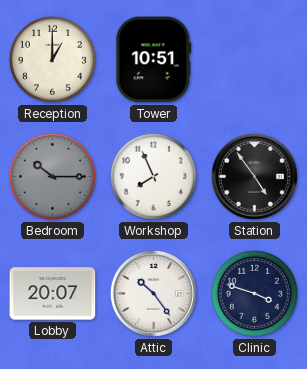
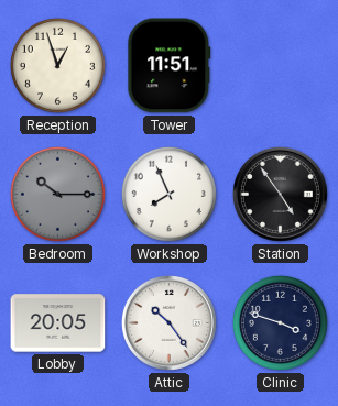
Reception: 1:00 -> 12:57
Tower: 10:51 -> 11:51
Lobby: 20:07 -> 20:05
